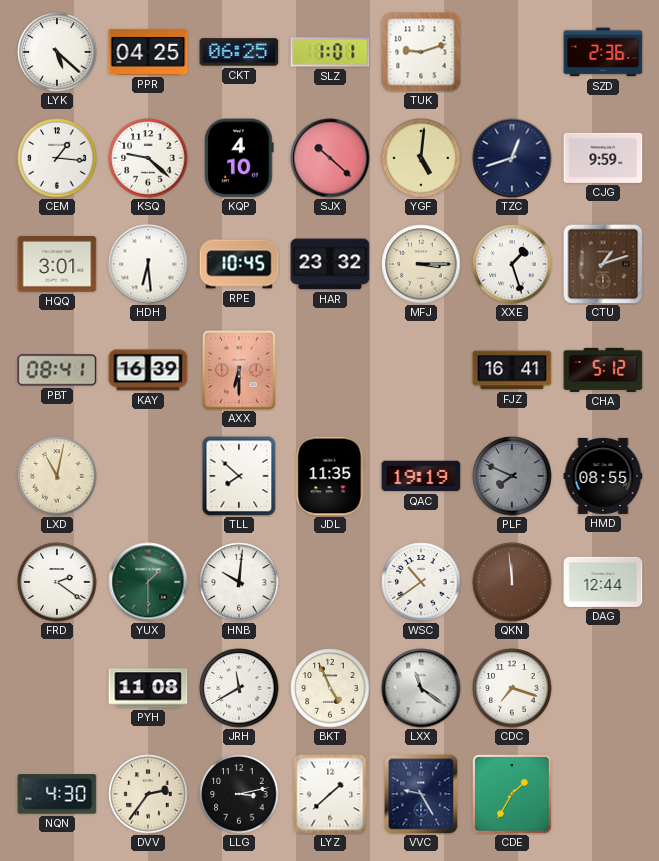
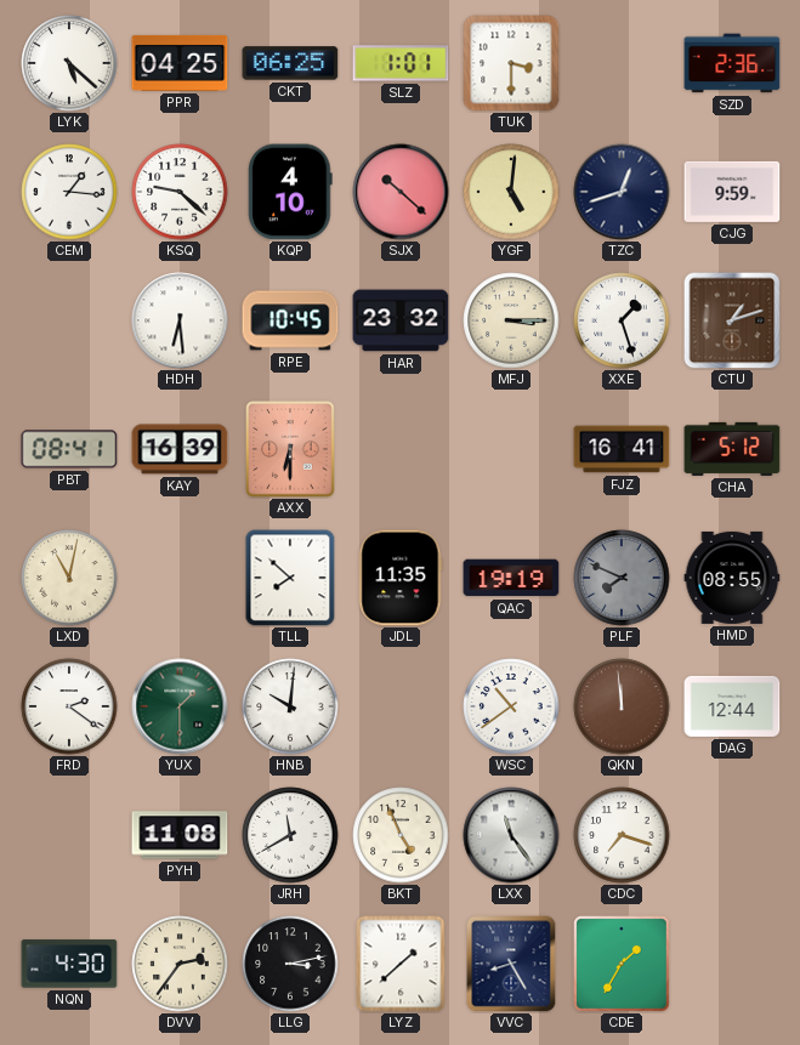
TUK: 9:12 -> 3:30
HQQ: 3:01 -> none
LXX: 11:21 -> 11:24
VVC: 9:25 -> 8:25
